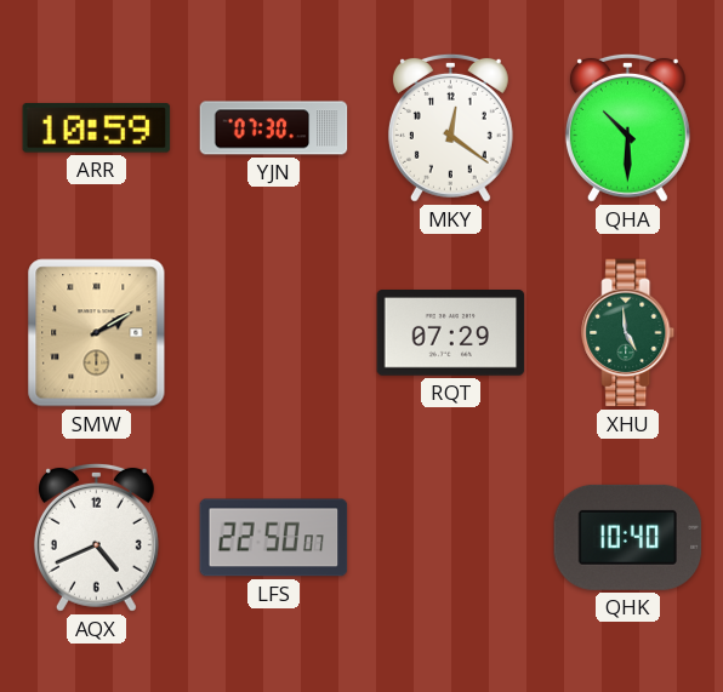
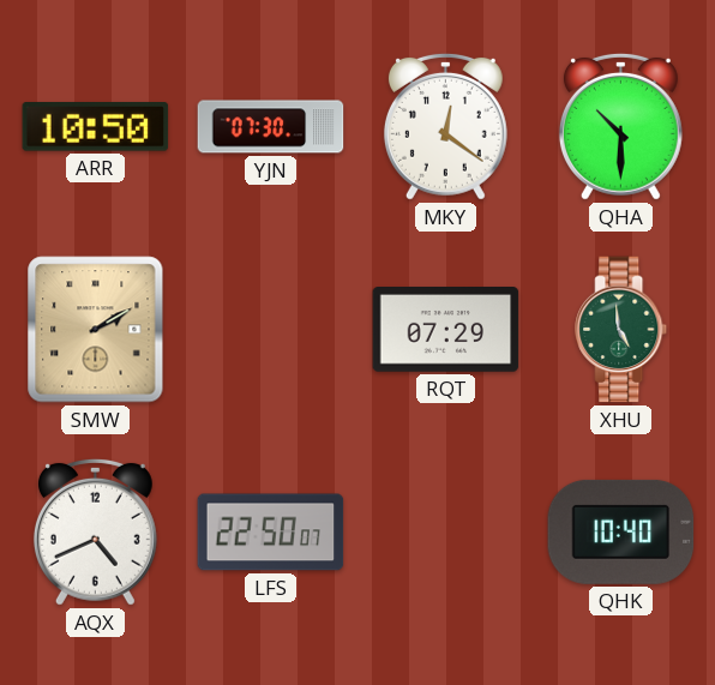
ARR: 10:59 -> 10:50
